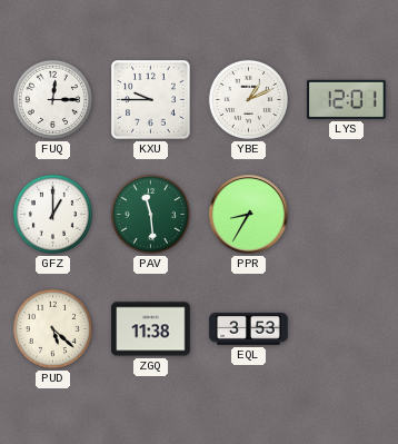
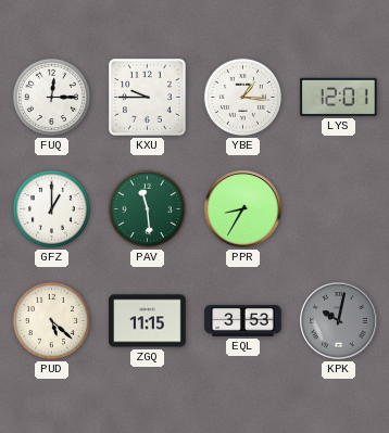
YBE: 1:11 -> 1:16
ZGQ: 11:38 -> 11:15
KPK: none -> 10:02
